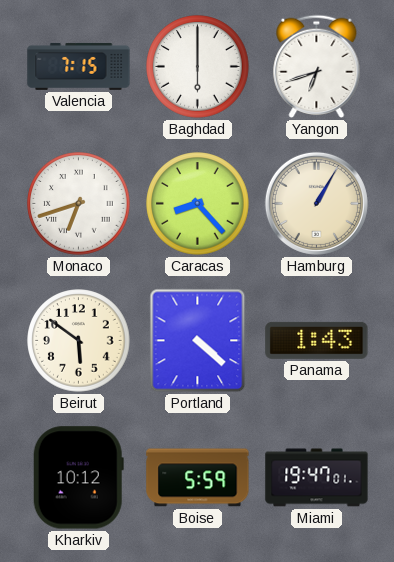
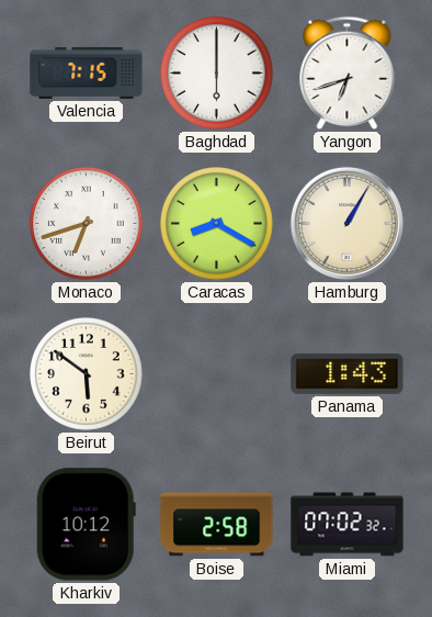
Caracas: 8:23 -> 8:20
Portland: 4:22 -> none
Boise: 5:59 -> 2:58
Miami: 19:47 -> 07:02
